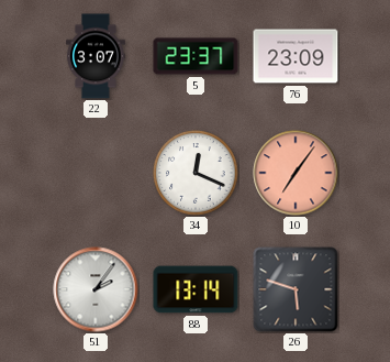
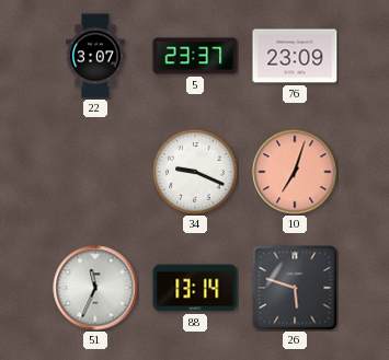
34: 12:19 -> 9:19
10: 7:06 -> 7:03
51: 2:06 -> 11:34
